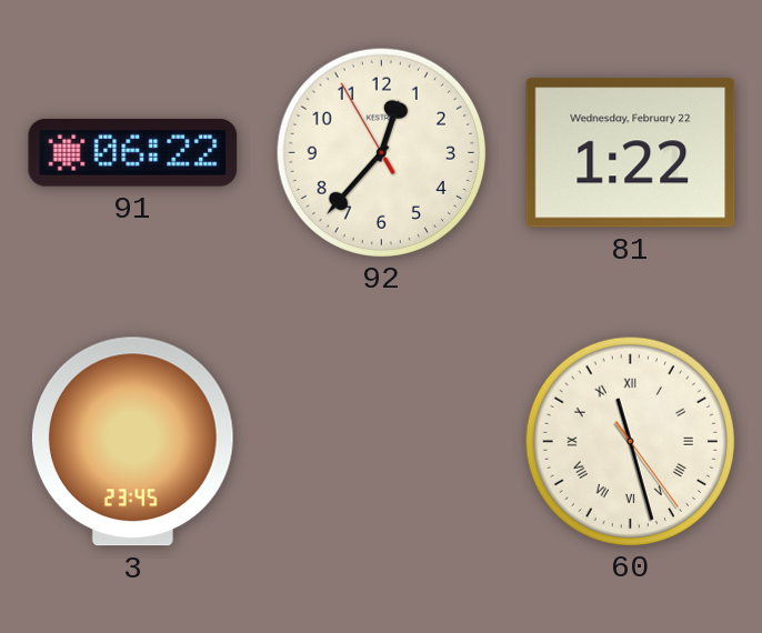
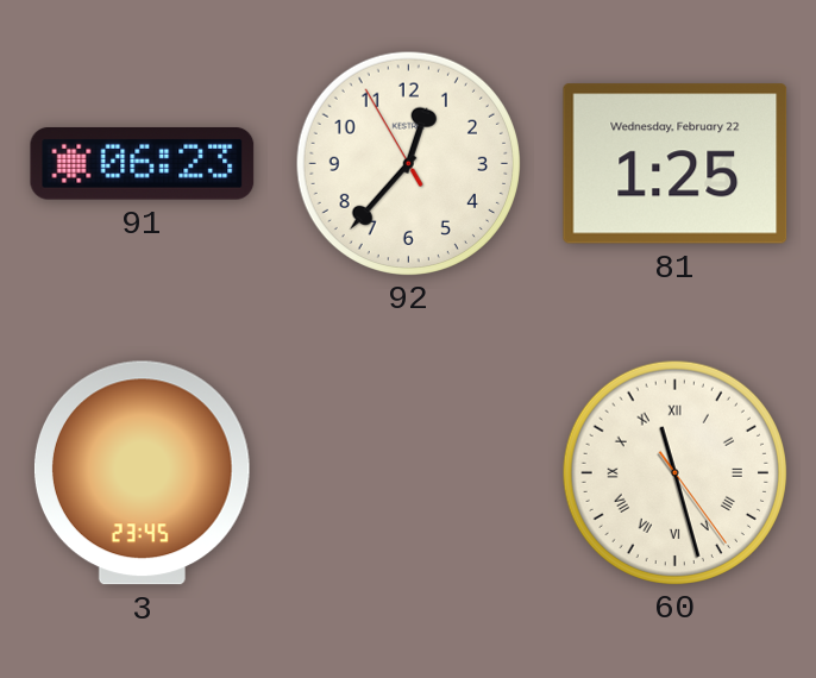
91: 06:22 -> 06:23
81: 1:22 -> 1:25
